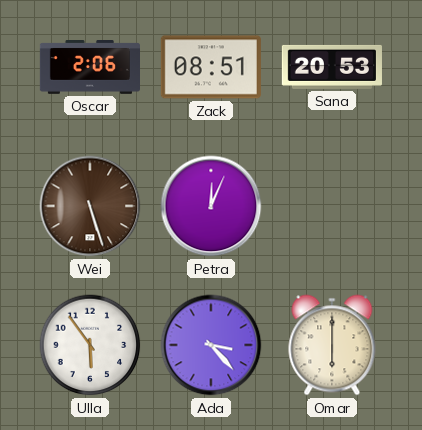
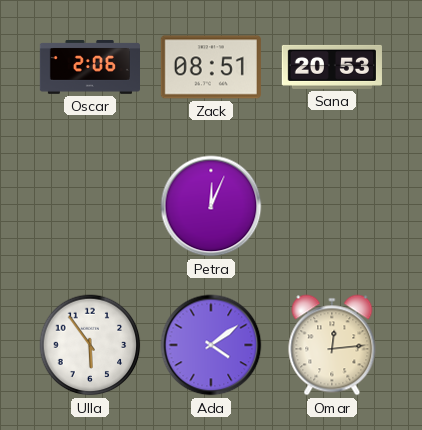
Wei: 5:27 -> none
Ada: 3:23 -> 4:09
Omar: 6:00 -> 12:14
